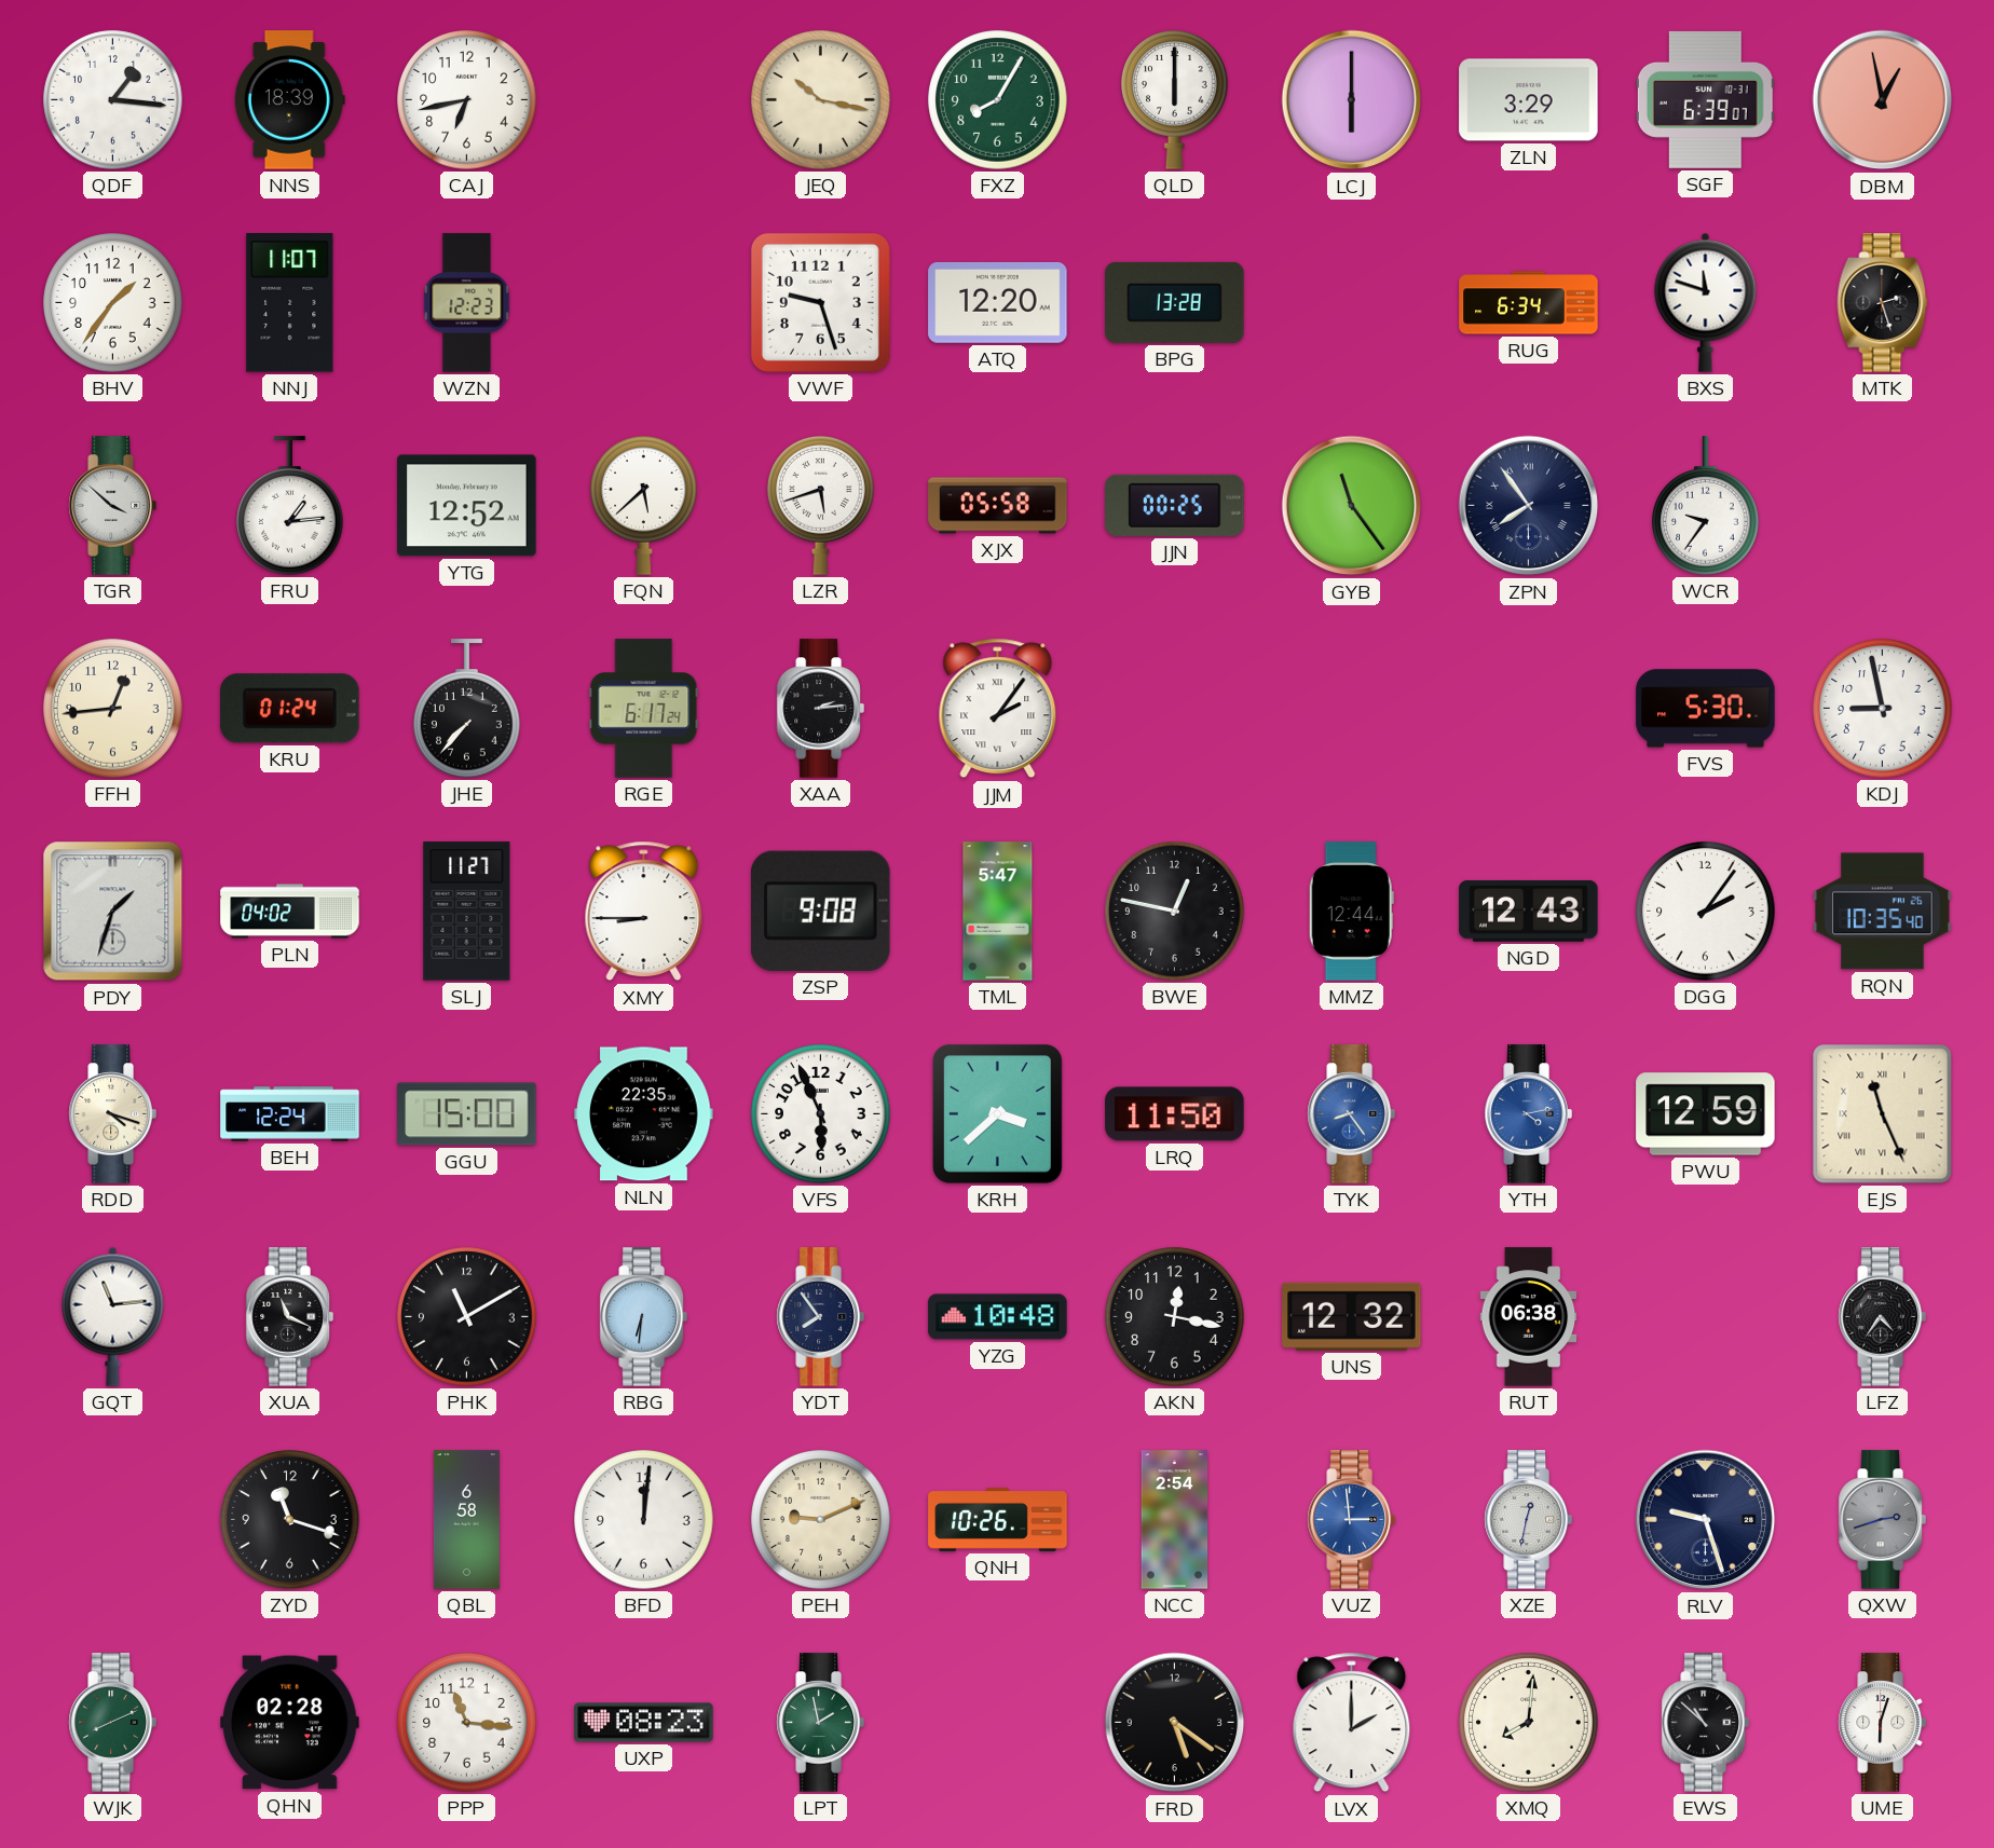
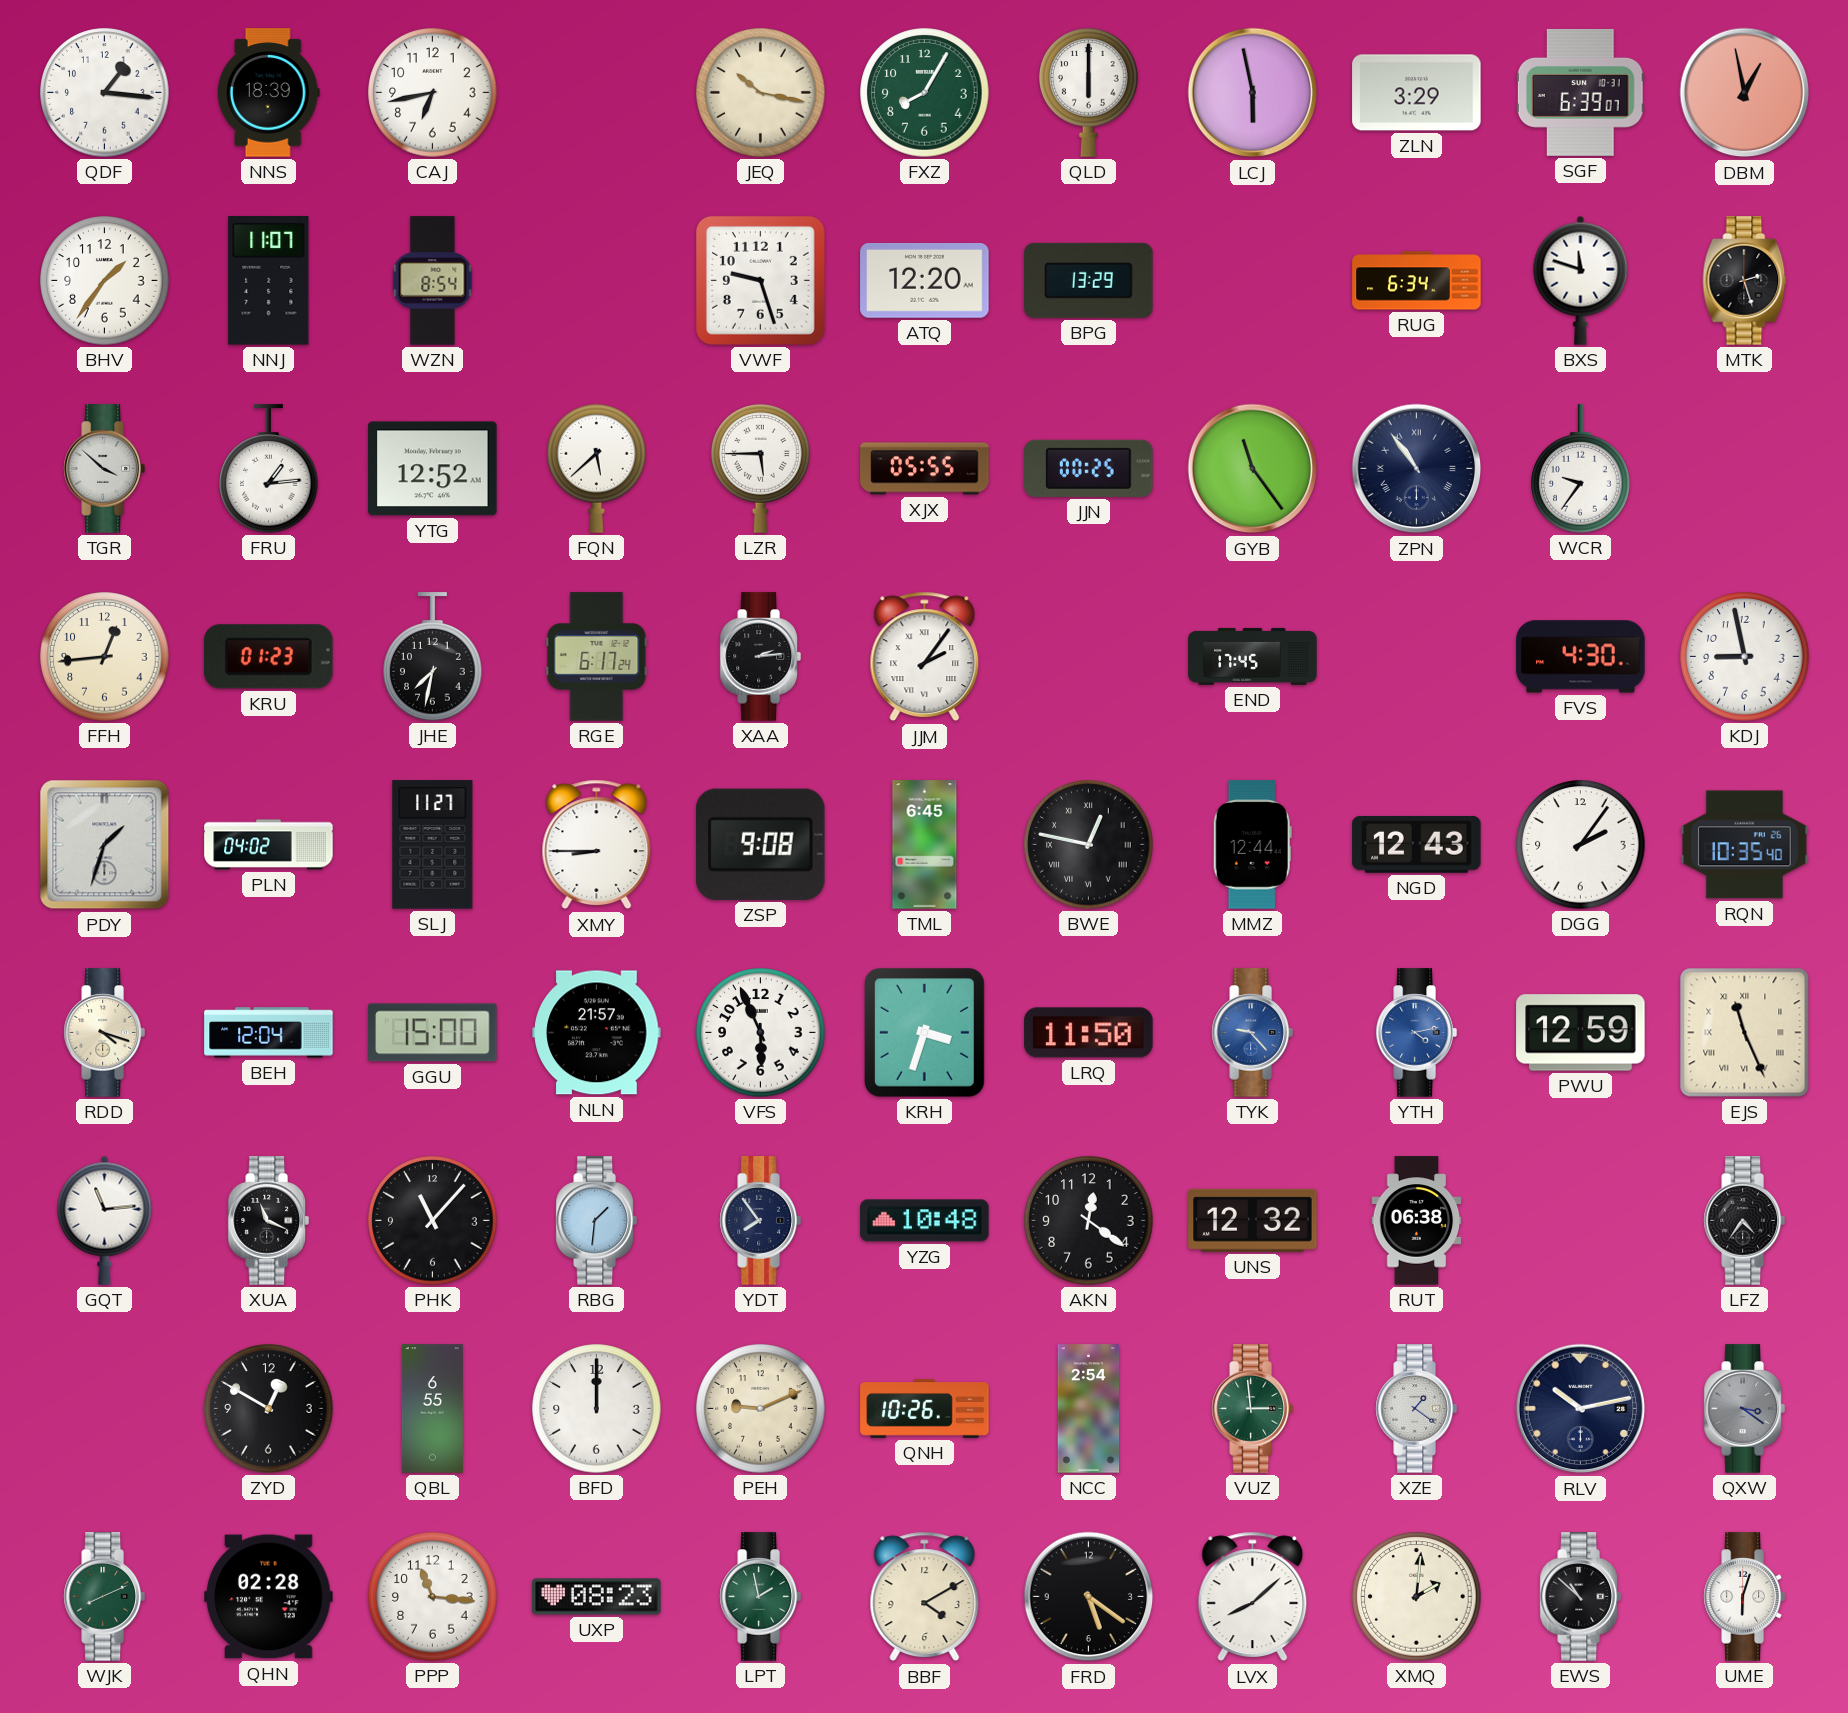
LCJ: 6:00 -> 5:58
WZN: 12:23 -> 8:54
BPG: 13:28 -> 13:29
LZR: 5:42 -> 5:45
XJX: 05:58 -> 05:55
ZPN: 7:54 -> 10:54
KRU: 01:24 -> 01:23
JHE: 7:37 -> 7:32
END: none -> 17:45
FVS: 5:30 -> 4:30
TML: 5:47 -> 6:45
BWE numerals: Arabic -> Roman
BEH: 12:24 -> 12:04
NLN: 22:35 -> 21:57
KRH: 3:38 -> 3:33
TYK: 8:24 -> 9:23
PHK: 11:10 -> 11:07
RBG: 6:31 -> 1:31
AKN: 12:17 -> 12:21
ZYD: 11:18 -> 12:50
QBL: 6:58 -> 6:55
BFD: 12:01 -> 12:00
VUZ dial: blue -> green
XZE: 12:32 -> 1:21
RLV: 9:27 -> 10:13
QXW: 2:42 -> 3:21
BBF: none -> 4:10
LVX: 2:00 -> 8:08
XMQ: 8:01 -> 2:01
